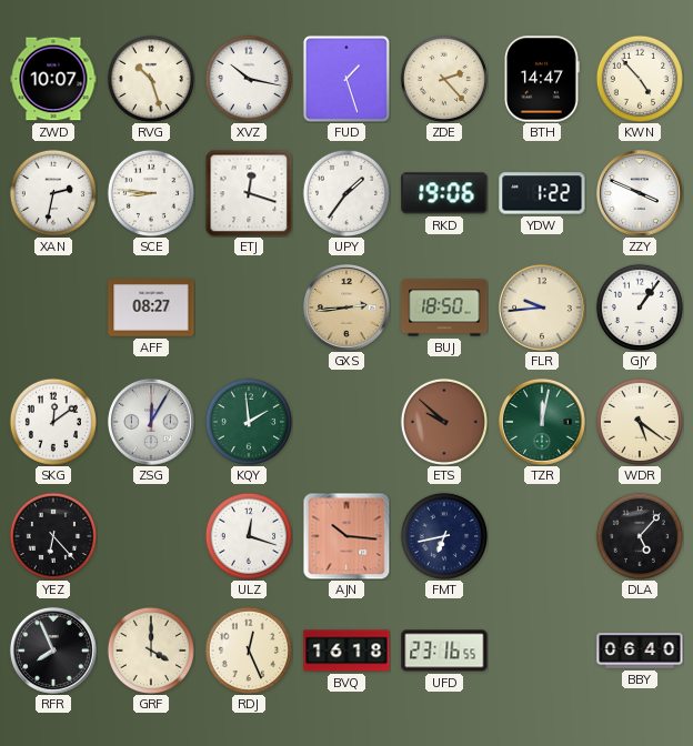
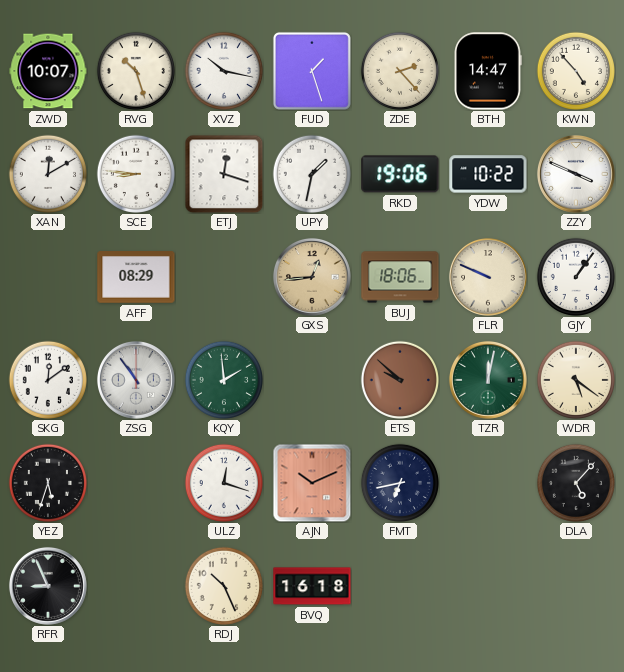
XAN: 2:32 -> 12:10
UPY: 1:36 -> 1:32
YDW: 1:22 -> 10:22
AFF: 08:27 -> 08:29
GXS: 2:44 -> 12:44
BUJ: 18:50 -> 18:06
FLR: 9:44 -> 9:49
ZSG: 12:05 -> 10:54
YEZ: 6:23 -> 5:33
AJN: 10:16 -> 10:11
RFR: 7:56 -> 8:56
GRF: 4:00 -> none
RDJ: 12:26 -> 10:26
UFD: 23:16 -> none
BBY: 06:40 -> none
